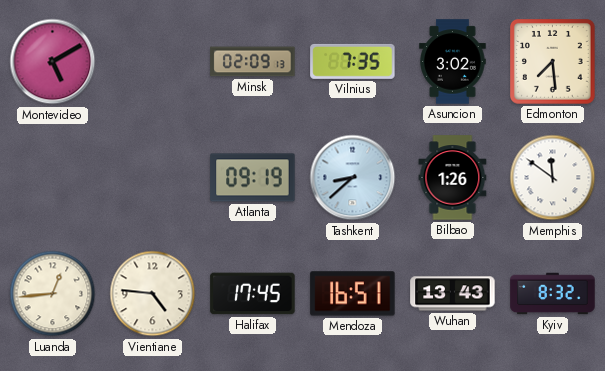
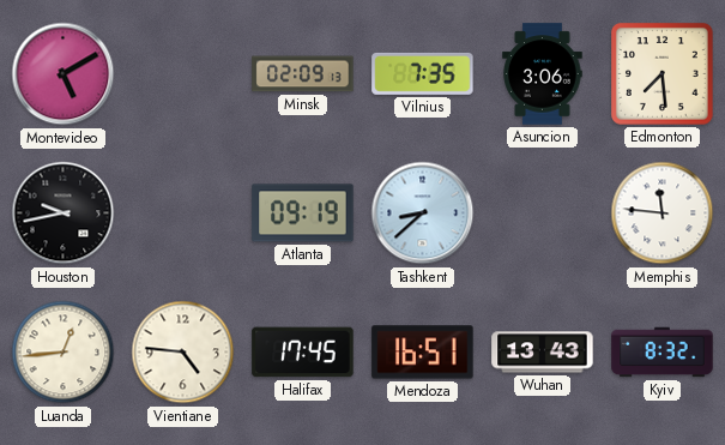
Asuncion: 3:02 -> 3:06
Houston: none -> 9:43
Bilbao: 1:26 -> none
Memphis: 11:51 -> 11:46
